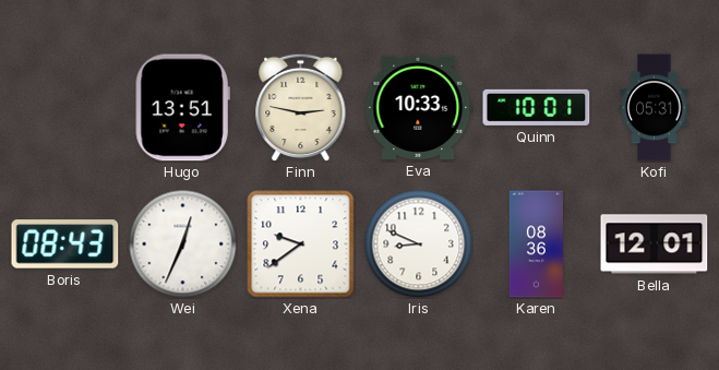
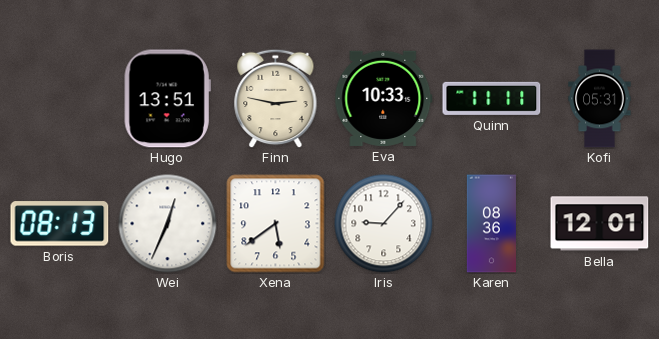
Quinn: 10:01 -> 11:11
Boris: 08:43 -> 08:13
Xena: 9:39 -> 5:39
Iris: 8:49 -> 9:07
